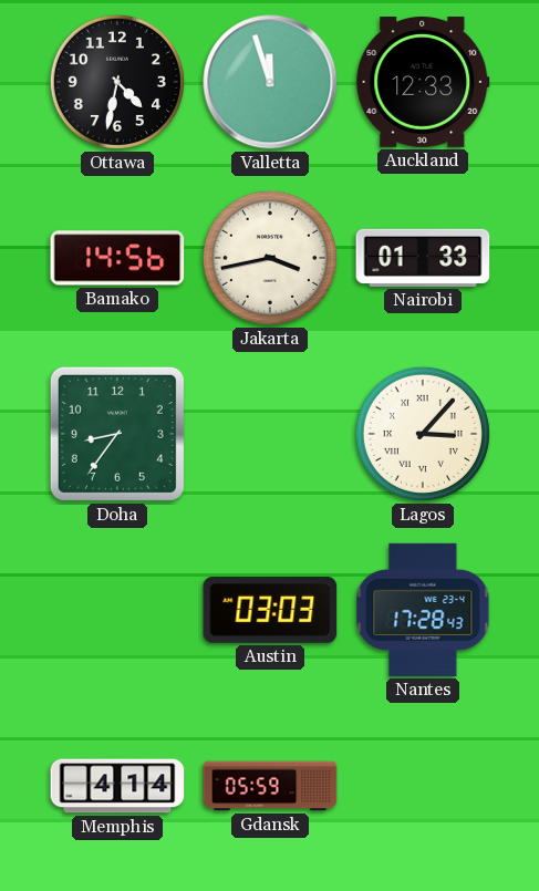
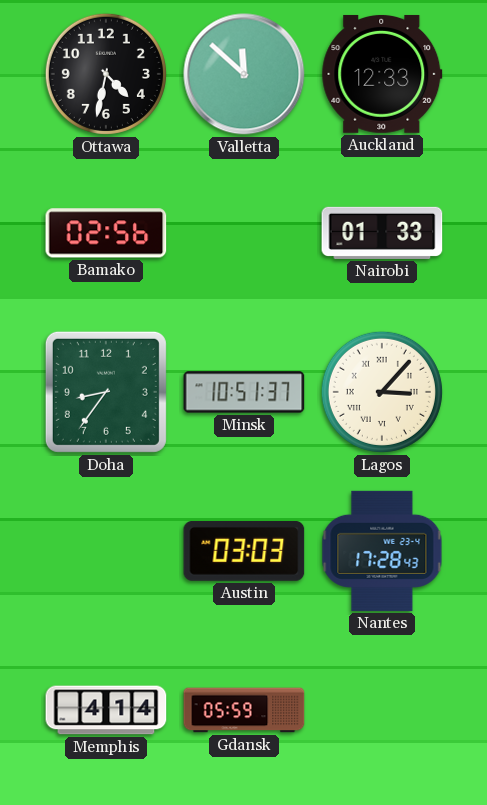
Valletta: 11:57 -> 11:52
Bamako: 14:56 -> 02:56
Jakarta: 3:43 -> none
Minsk: none -> 10:51
